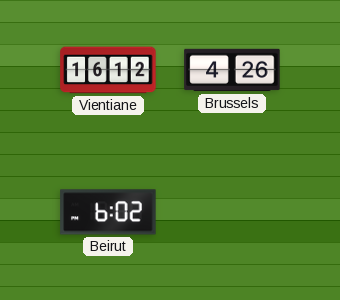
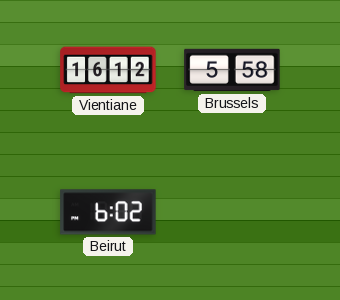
Brussels: 4:26 -> 5:58
